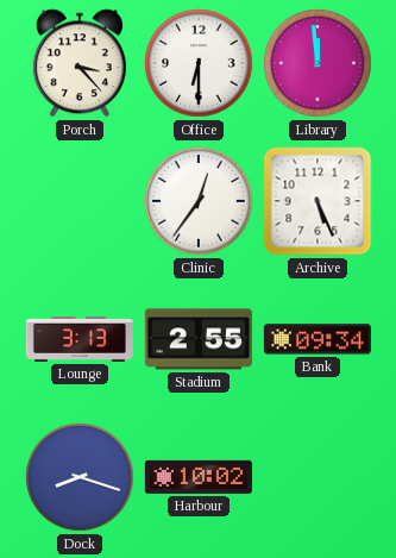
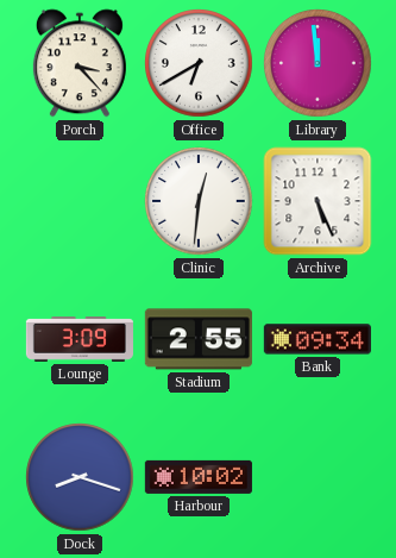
Office: 6:30 -> 6:40
Clinic: 12:36 -> 12:31
Lounge: 3:13 -> 3:09
